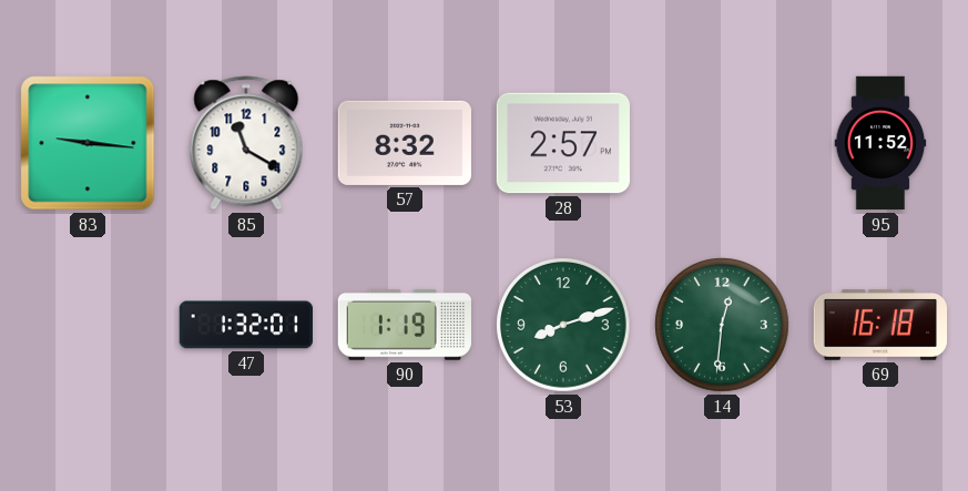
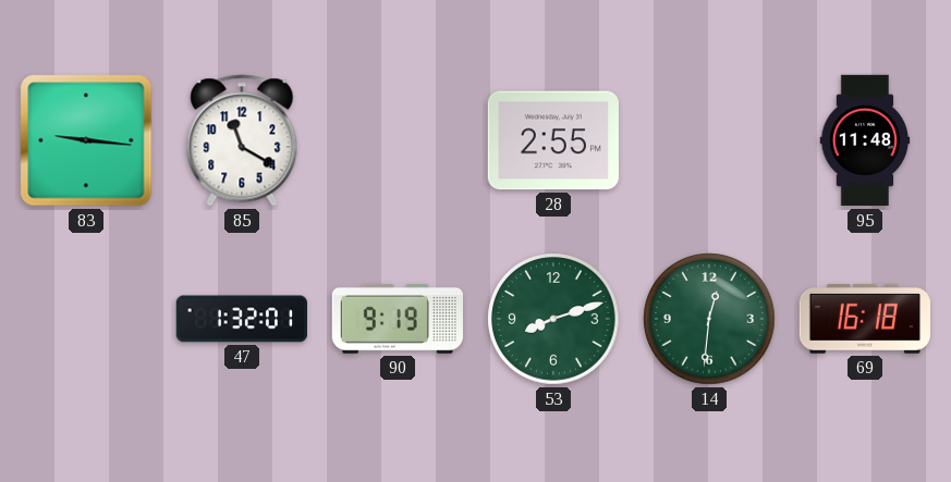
57: 8:32 -> none
28: 2:57 -> 2:55
95: 11:52 -> 11:48
90: 1:19 -> 9:19
